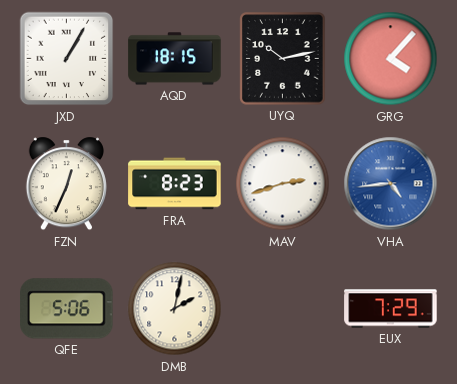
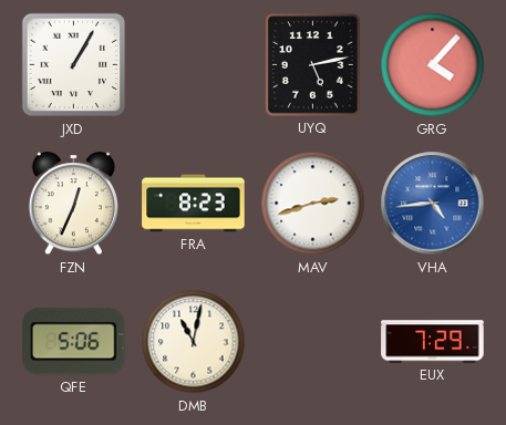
AQD: 18:15 -> none
UYQ: 10:13 -> 5:13
DMB: 2:02 -> 11:02
